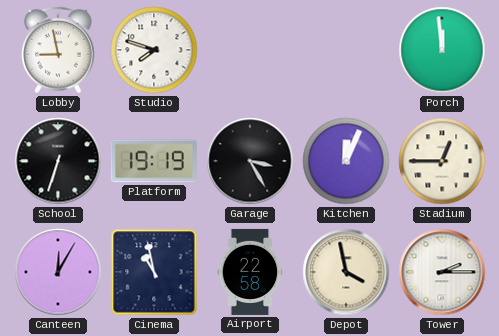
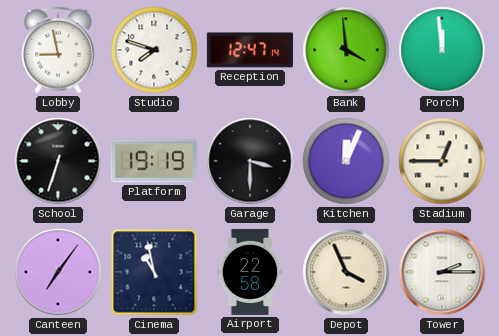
Reception: none -> 12:47
Bank: none -> 3:59
Garage: 3:25 -> 3:30
Canteen: 12:05 -> 7:06
Depot: 3:58 -> 3:56
